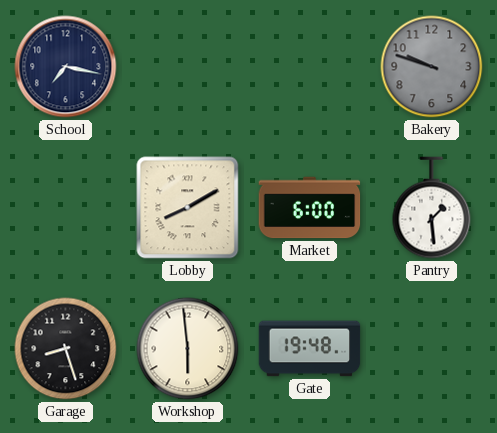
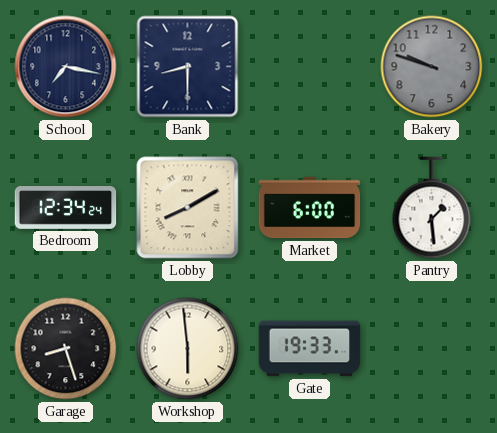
Bank: none -> 8:30
Bedroom: none -> 12:34
Gate: 19:48 -> 19:33
